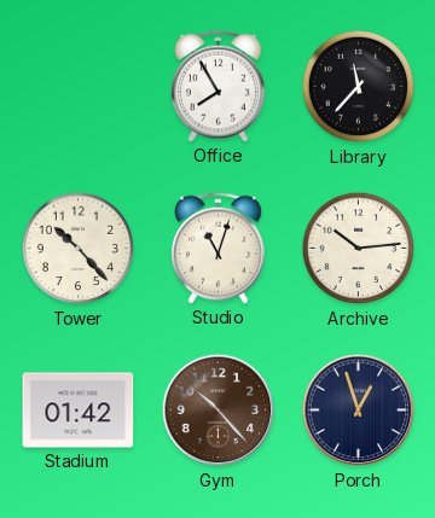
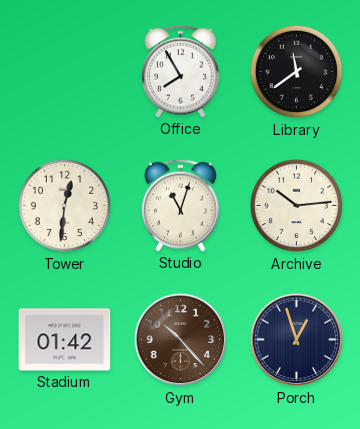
Library: 11:37 -> 11:39
Tower: 10:23 -> 12:31
